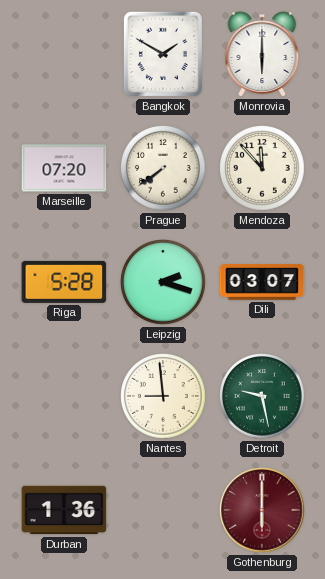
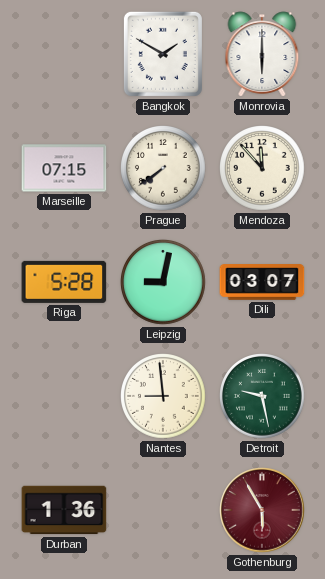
Marseille: 07:20 -> 07:15
Leipzig: 2:18 -> 9:02
Gothenburg: 6:00 -> 5:55
